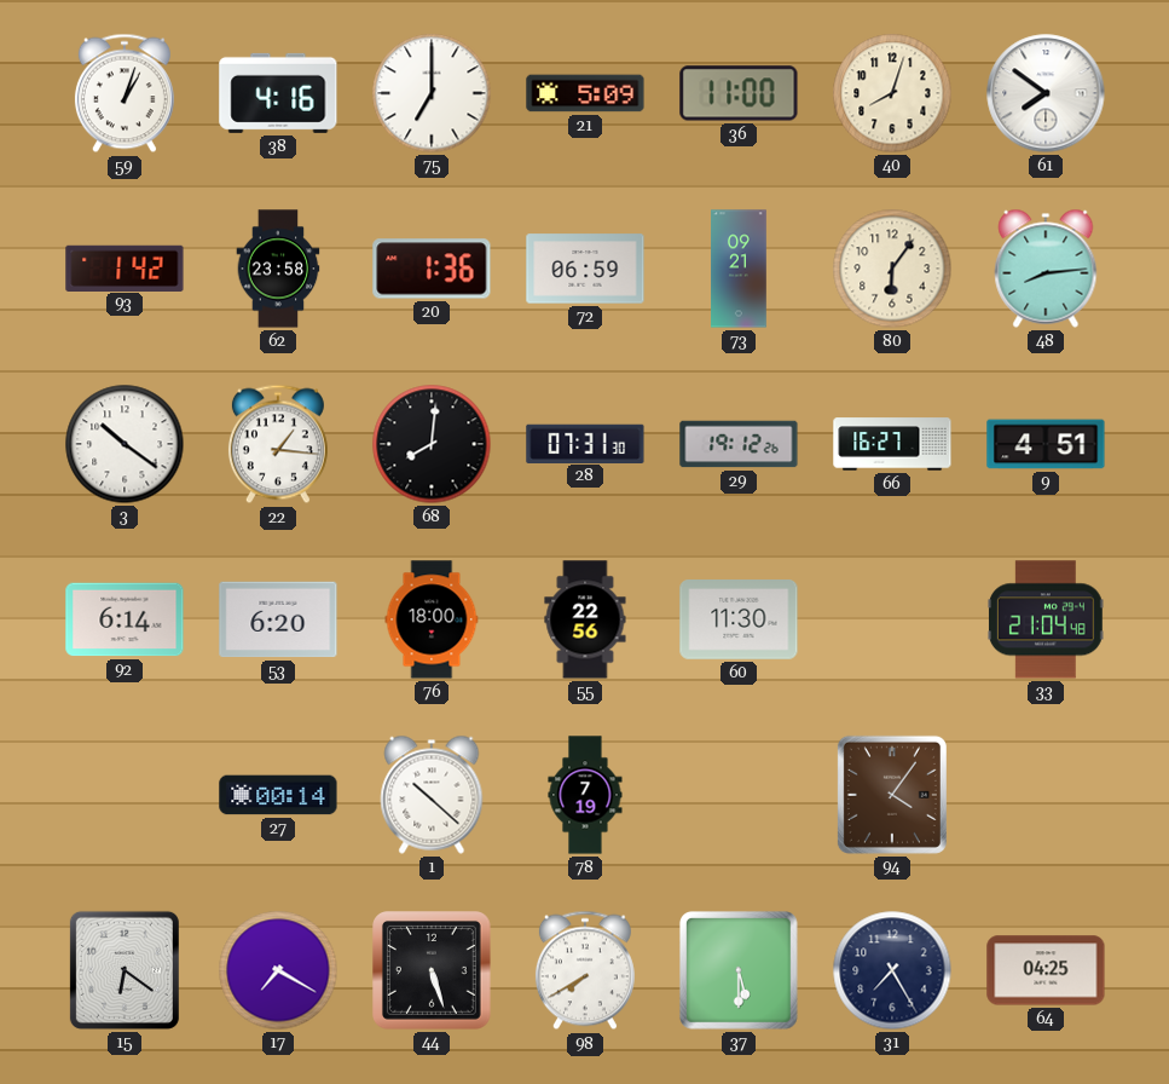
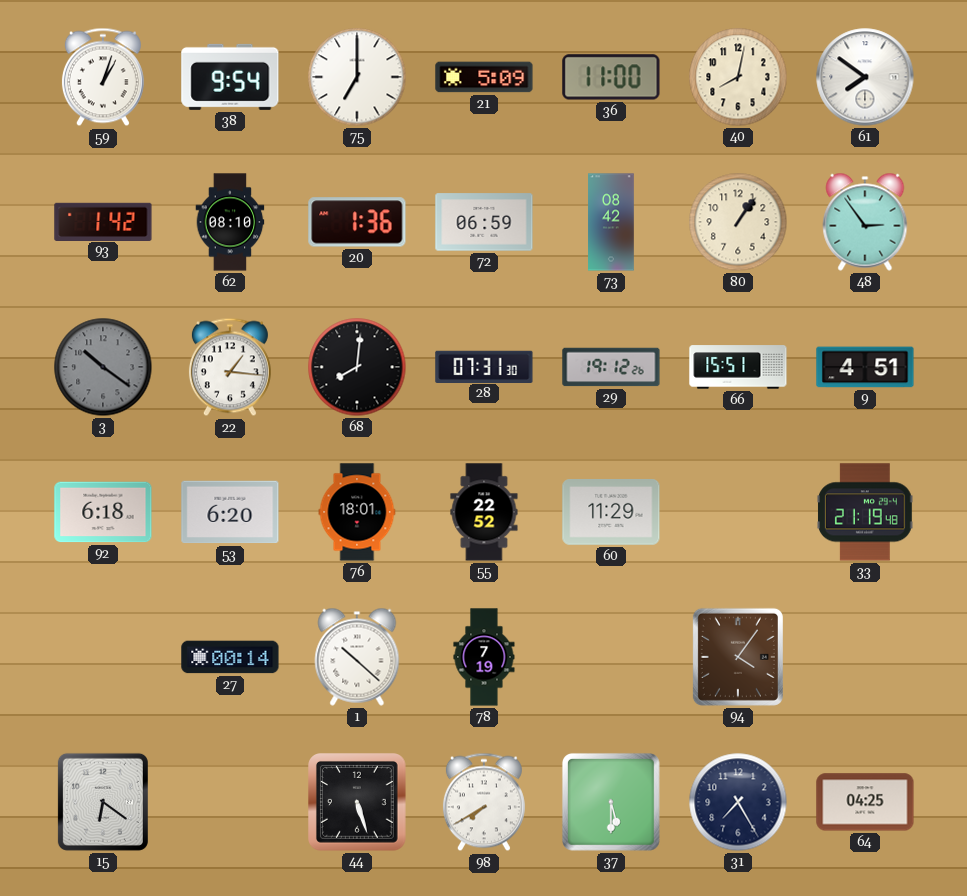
38: 4:16 -> 9:54
40: 8:03 -> 8:02
62: 23:58 -> 08:10
73: 09:21 -> 08:42
80: 6:06 -> 1:06
48: 8:14 -> 2:54
3 dial: white -> grey
66: 16:27 -> 15:51
92: 6:14 -> 6:18
76: 18:00 -> 18:01
55: 22:56 -> 22:52
60: 11:30 -> 11:29
33: 21:04 -> 21:19
17: 7:20 -> none
